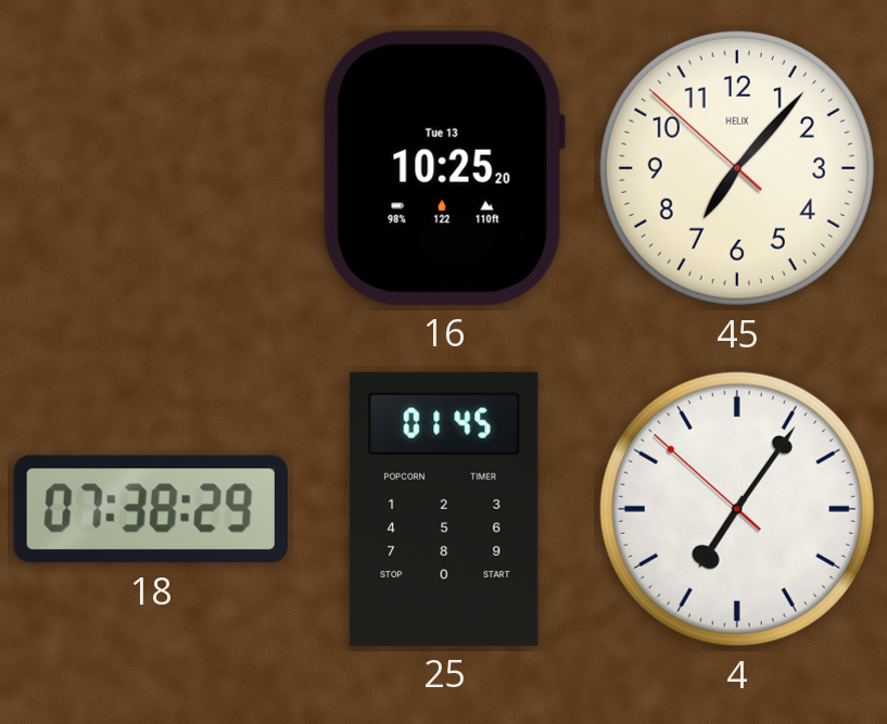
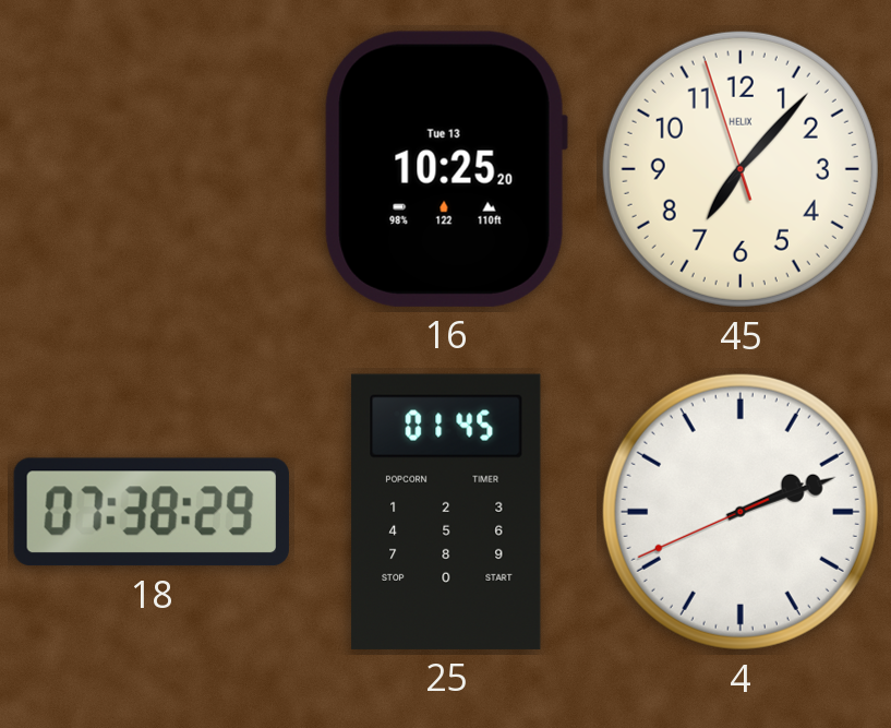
45: 7:06:52 -> 7:06:57
4: 7:05 -> 2:11
